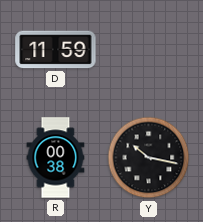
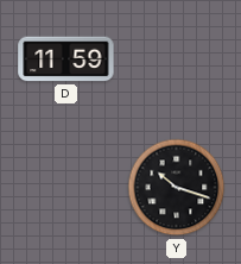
R: 00:38 -> none
Y: 10:17 -> 10:18
